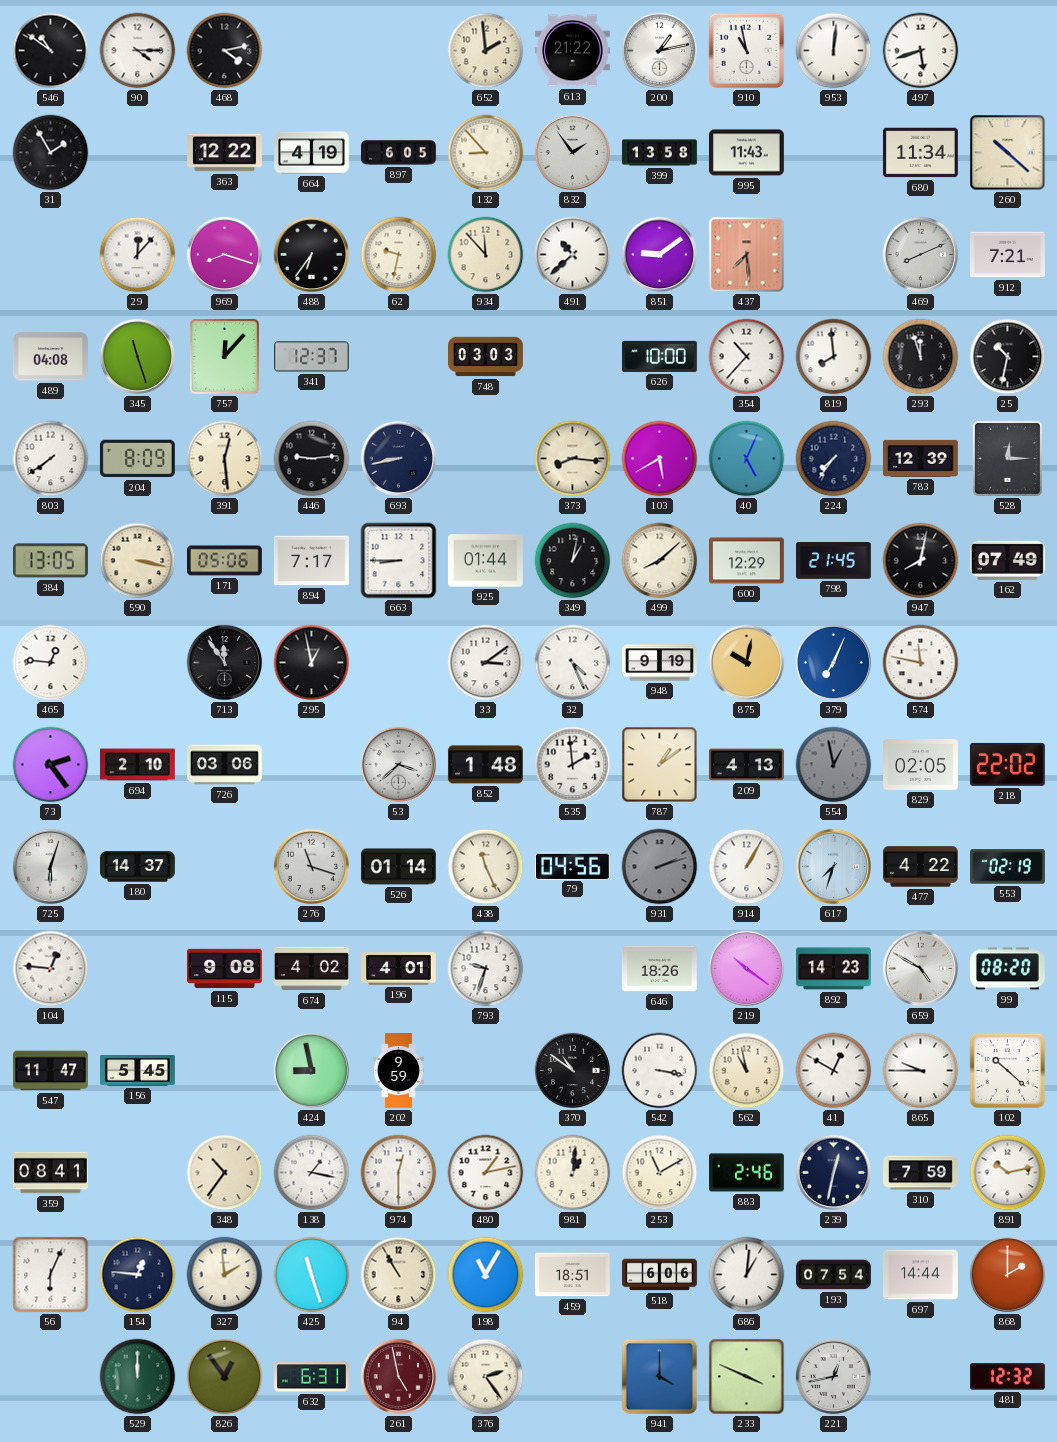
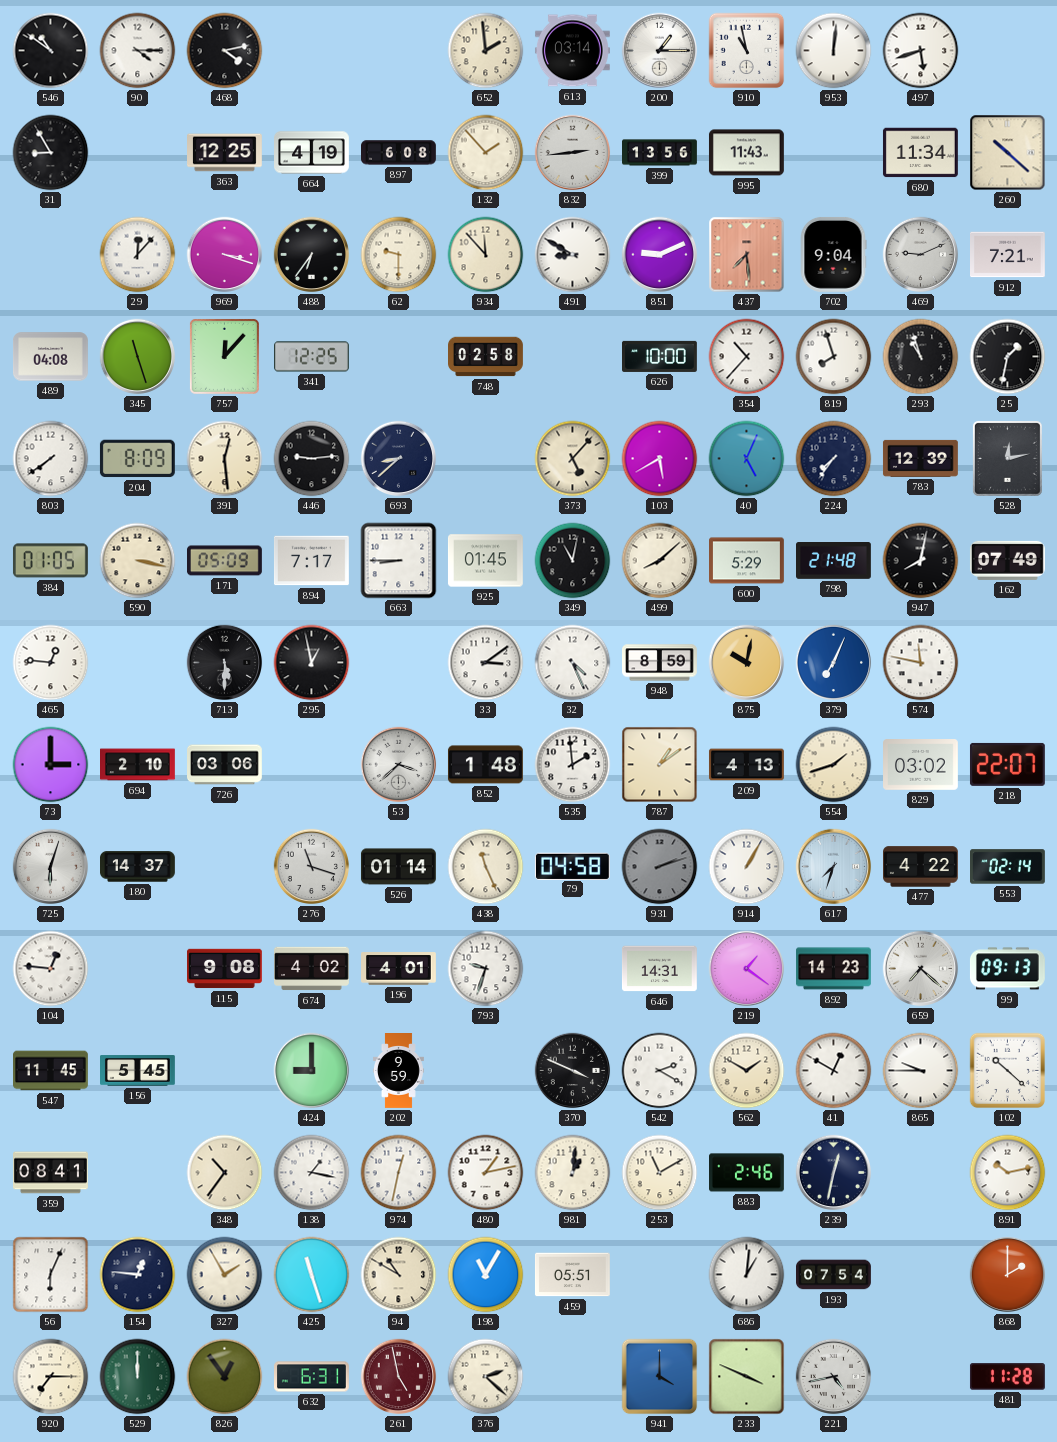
613: 21:22 -> 03:14
200: 1:13 -> 1:15
31: 1:55 -> 8:55
363: 12:22 -> 12:25
897: 6:05 -> 6:08
132: 8:53 -> 1:53
832: 1:54 -> 2:44
399: 13:58 -> 13:56
969: 8:18 -> 3:18
62: 9:32 -> 9:30
491: 10:38 -> 8:50
851: 9:09 -> 9:11
702: none -> 9:04
469: 8:11 -> 9:11
341: 12:37 -> 12:25
748: 03:03 -> 02:58
819: 7:59 -> 7:57
293: 11:57 -> 10:57
25: 10:32 -> 1:32
693: 8:43 -> 8:38
373: 8:16 -> 5:07
528: 12:15 -> 12:13
384: 13:05 -> 01:05
171: 05:06 -> 05:09
925: 01:44 -> 01:45
349: 1:02 -> 11:02
600: 12:29 -> 5:29
798: 21:45 -> 21:48
713: 11:54 -> 5:30
948: 9:19 -> 8:59
73: 2:24 -> 3:00
554: 12:58 -> 1:42
554 dial: grey -> cream
829: 02:05 -> 03:02
218: 22:02 -> 22:07
79: 04:56 -> 04:58
553: 02:19 -> 02:14
646: 18:26 -> 14:31
219: 10:21 -> 1:21
659: 4:50 -> 7:22
99: 08:20 -> 09:13
547: 11:47 -> 11:45
424: 8:58 -> 9:00
370: 10:51 -> 3:49
542: 3:17 -> 2:20
562: 10:58 -> 1:50
974: 12:30 -> 12:32
310: 7:59 -> none
327: 1:59 -> 1:55
94: 10:55 -> 10:50
459: 18:51 -> 05:51
518: 6:06 -> none
697: 14:44 -> none
920: none -> 7:15
376: 2:24 -> 2:22
221: 12:43 -> 4:43
481: 12:32 -> 11:28
